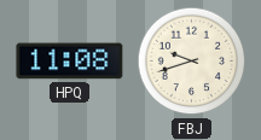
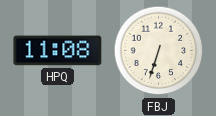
FBJ: 9:42 -> 6:33
